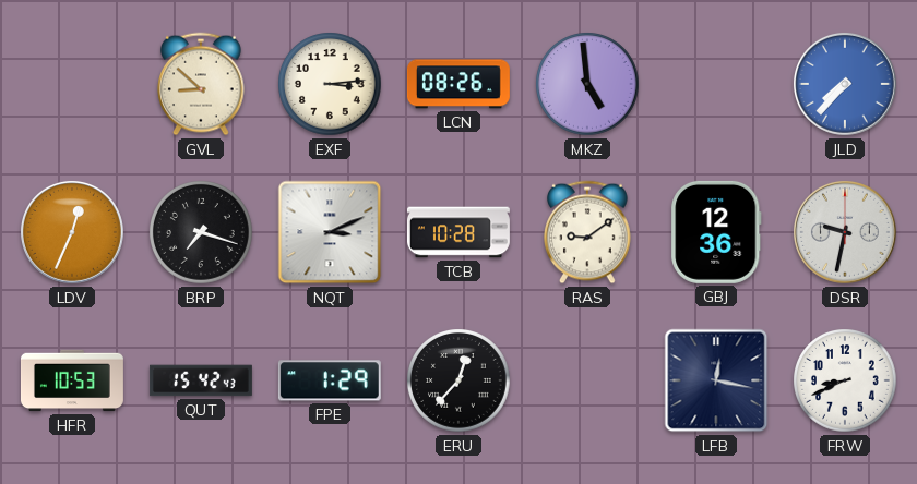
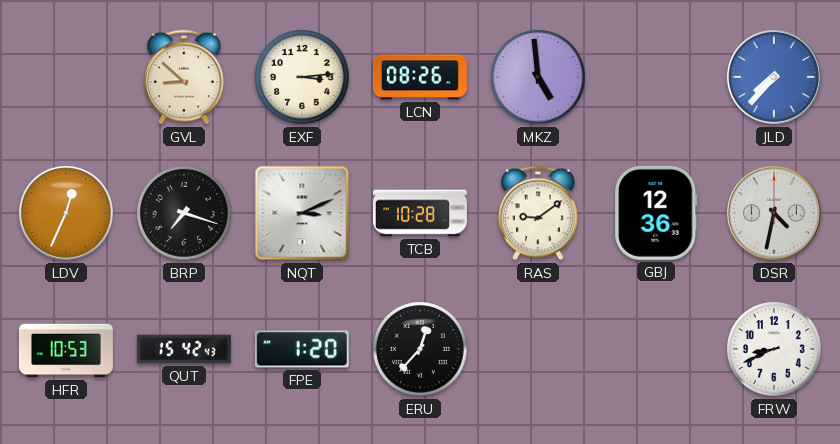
DSR: 9:32 -> 4:32
FPE: 1:29 -> 1:20
LFB: 12:17 -> none
